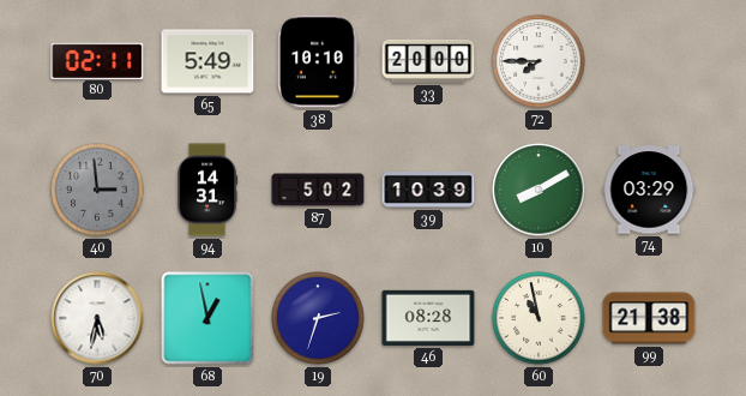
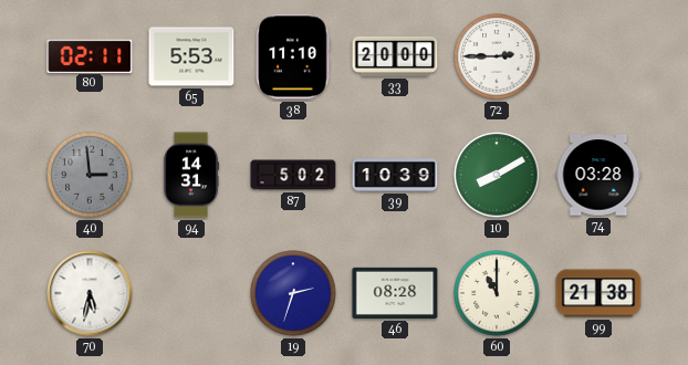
65: 5:49 -> 5:53
38: 10:10 -> 11:10
72: 7:45 -> 2:45
74: 03:29 -> 03:28
68: 12:58 -> none
60: 10:58 -> 11:00
